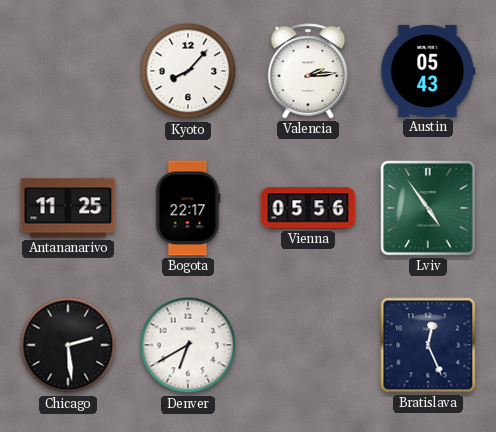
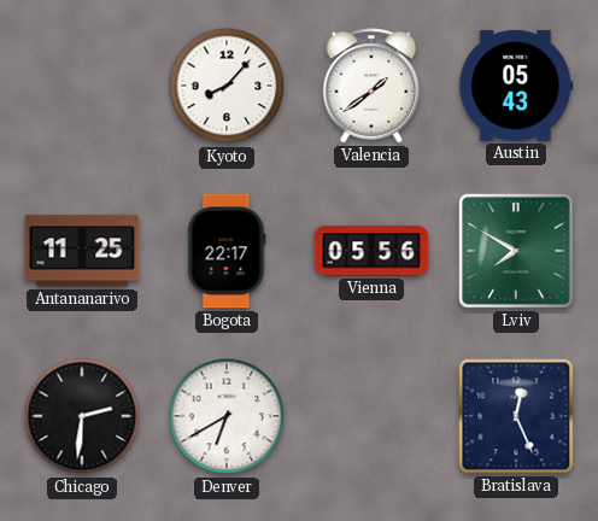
Valencia: 2:14 -> 1:39
Lviv: 4:54 -> 7:50
Chicago: 2:29 -> 2:31
